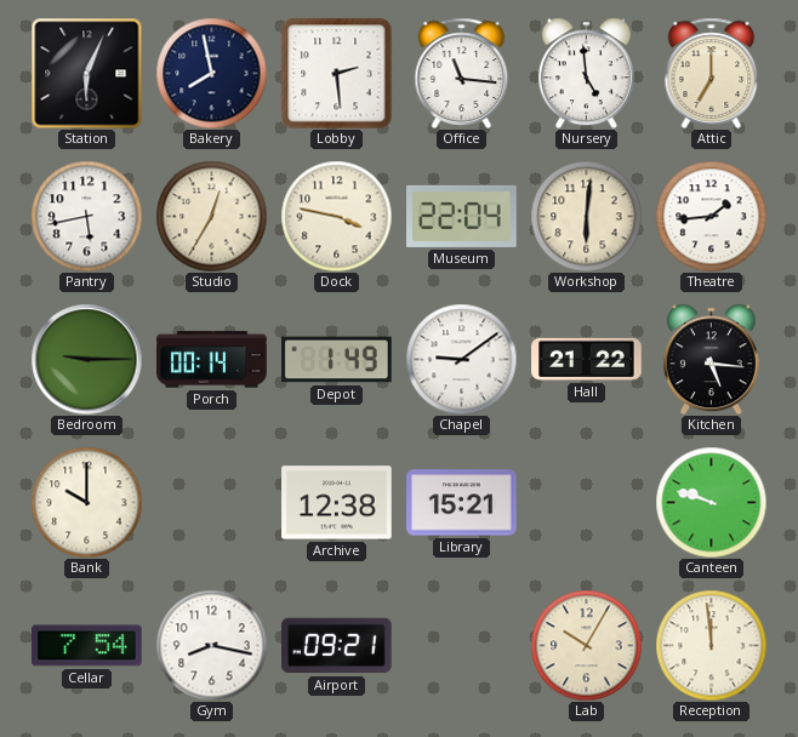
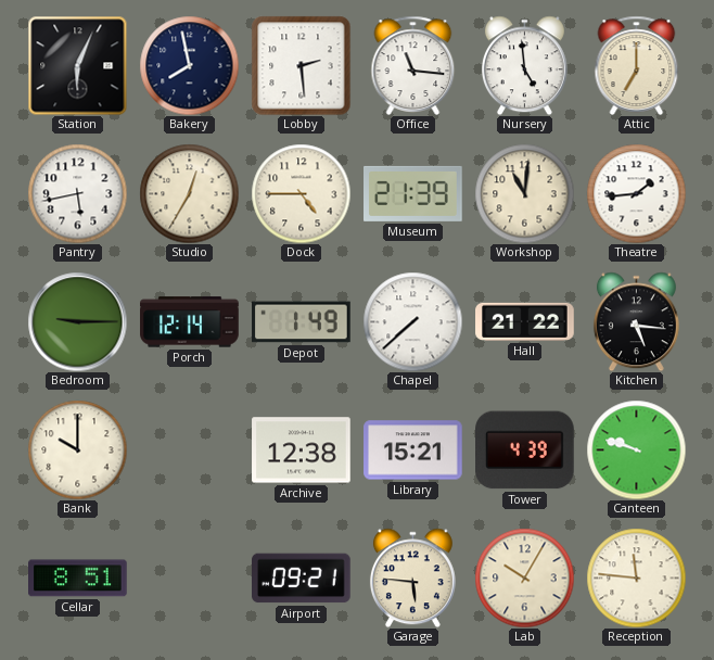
Dock: 3:47 -> 4:45
Museum: 22:04 -> 21:39
Workshop: 6:01 -> 11:01
Porch: 00:14 -> 12:14
Chapel: 9:09 -> 7:38
Tower: none -> 4:39
Cellar: 7:54 -> 8:51
Gym: 8:17 -> none
Garage: none -> 5:46
Reception: 11:59 -> 11:46
